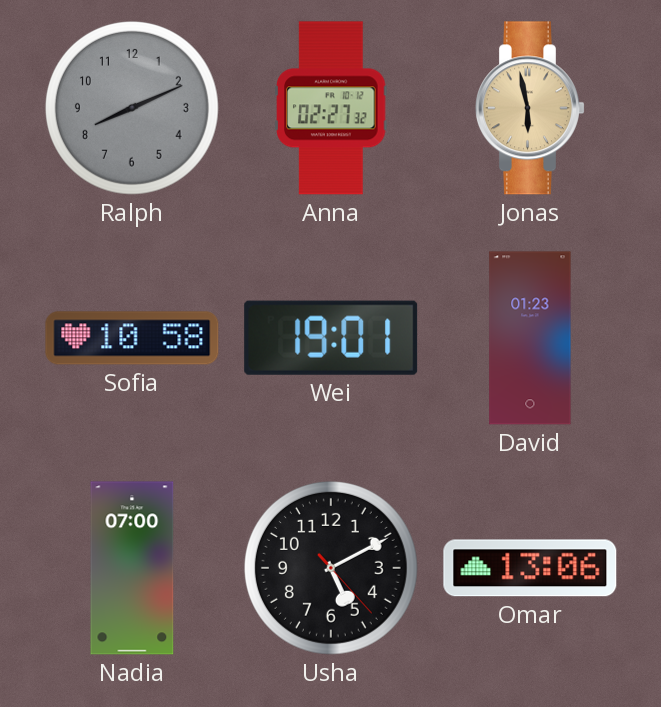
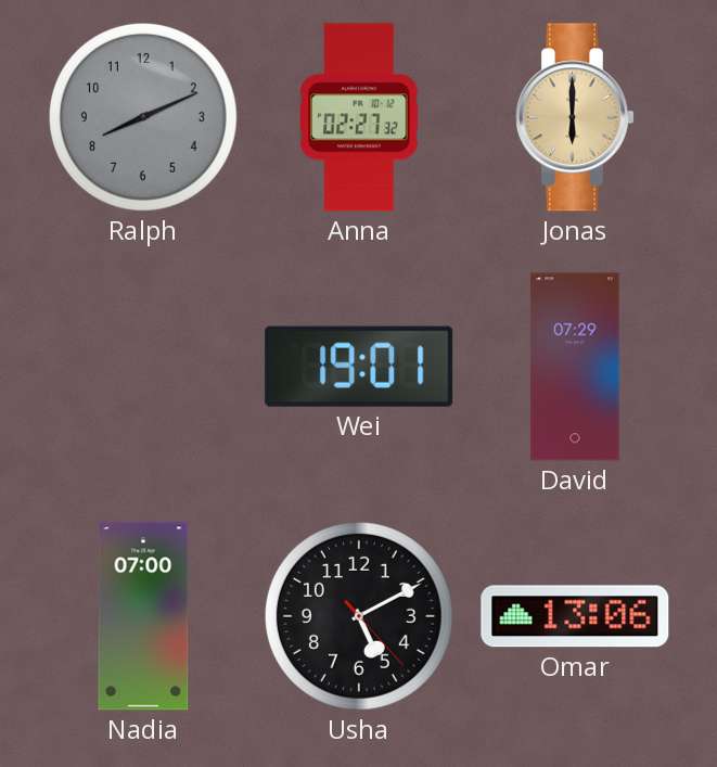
Jonas: 5:58 -> 6:00
Sofia: 10:58 -> none
David: 01:23 -> 07:29
